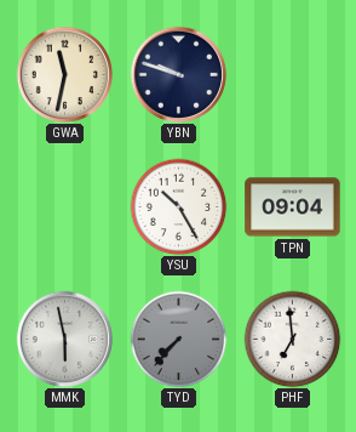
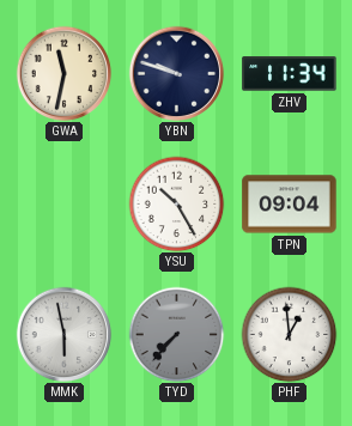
ZHV: none -> 11:34
PHF: 6:59 -> 12:59
